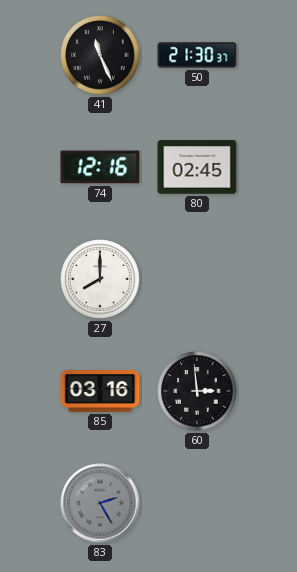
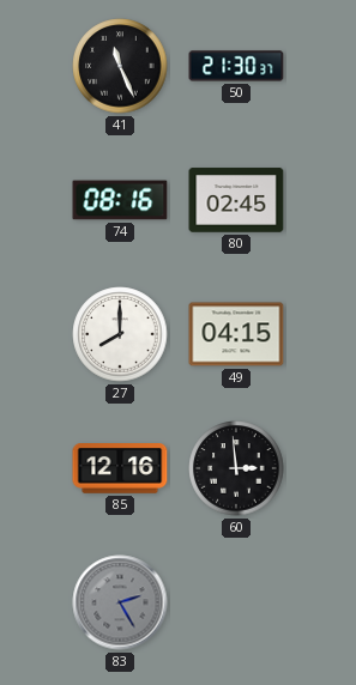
74: 12:16 -> 08:16
49: none -> 04:15
85: 03:16 -> 12:16
